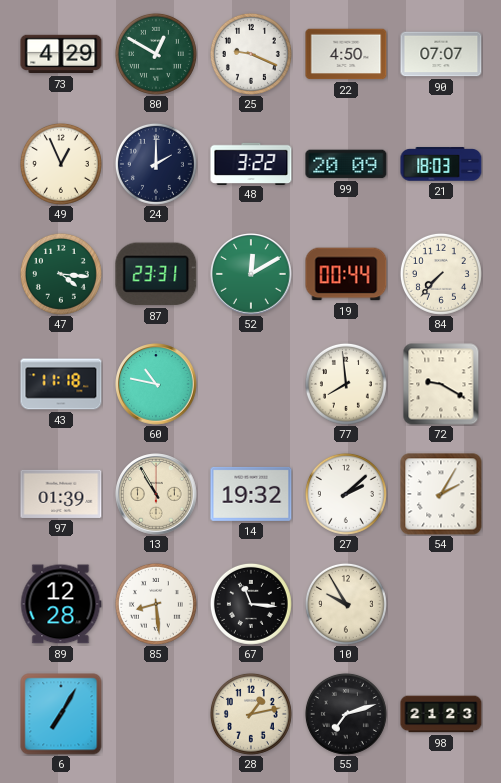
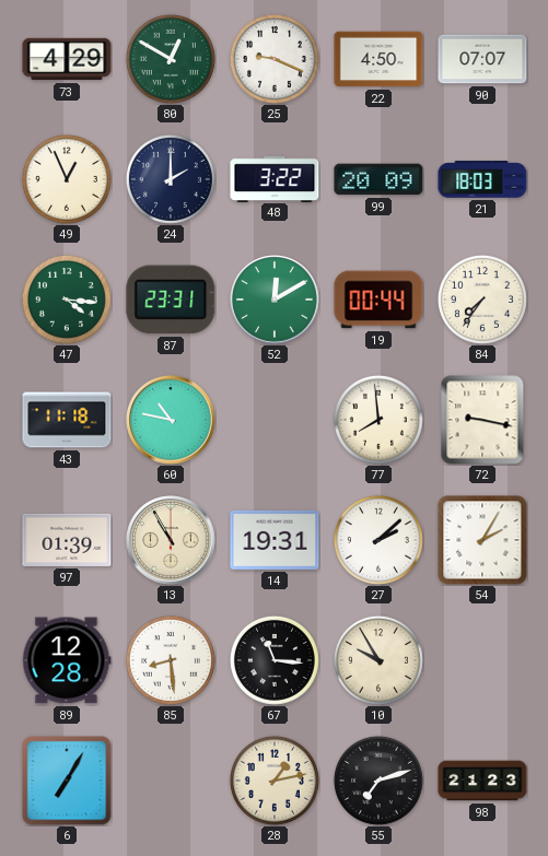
84: 7:37 -> 7:36
72: 9:20 -> 9:17
14: 19:32 -> 19:31
